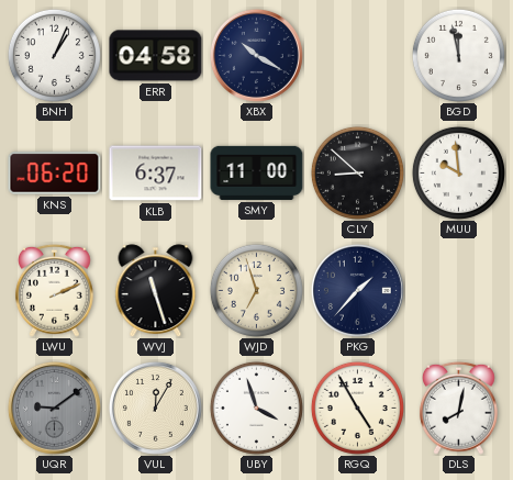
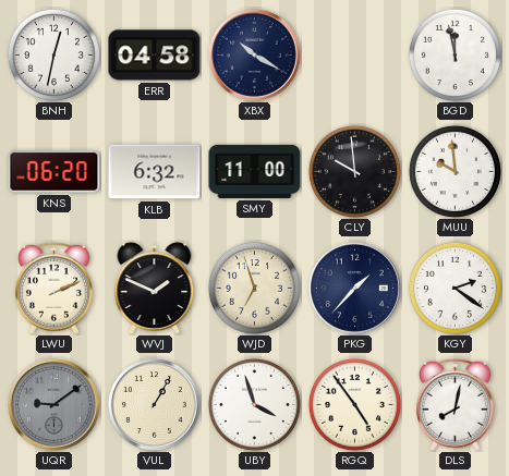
BNH: 1:04 -> 12:32
KLB: 6:37 -> 6:32
CLY: 8:52 -> 9:59
WVJ: 11:27 -> 1:49
KGY: none -> 2:21
VUL: 12:05 -> 1:05
RGQ: 4:55 -> 4:54
